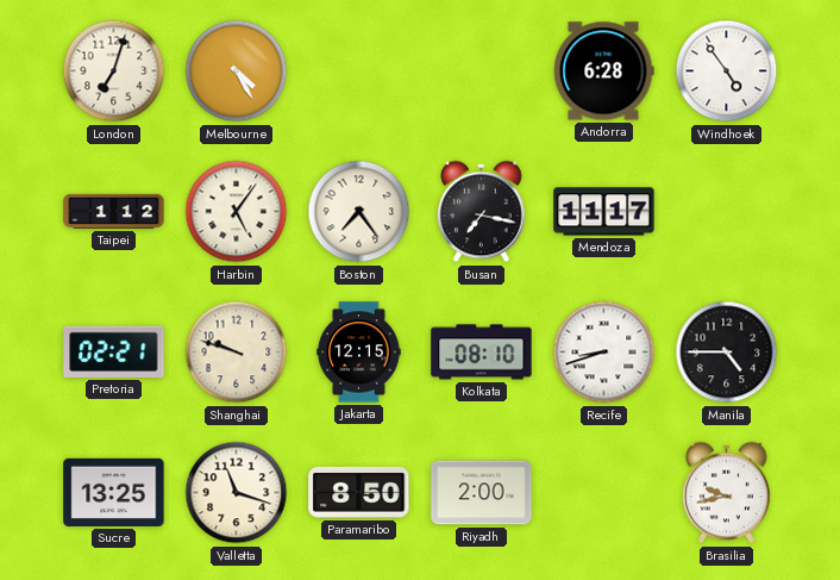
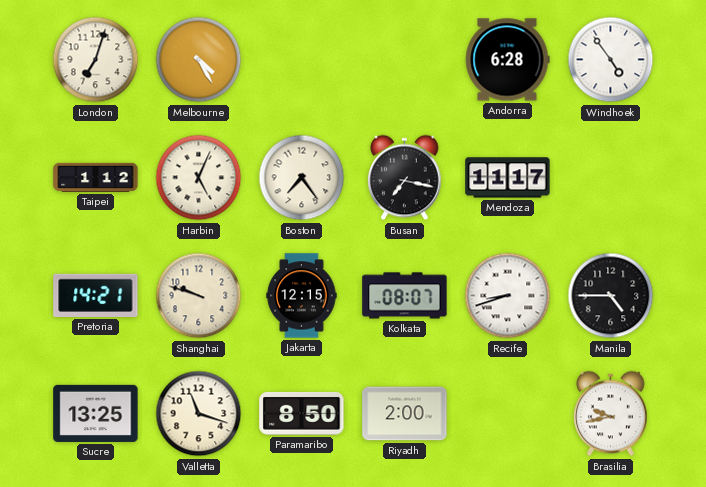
Harbin: 5:06 -> 5:04
Pretoria: 02:21 -> 14:21
Kolkata: 08:10 -> 08:07
